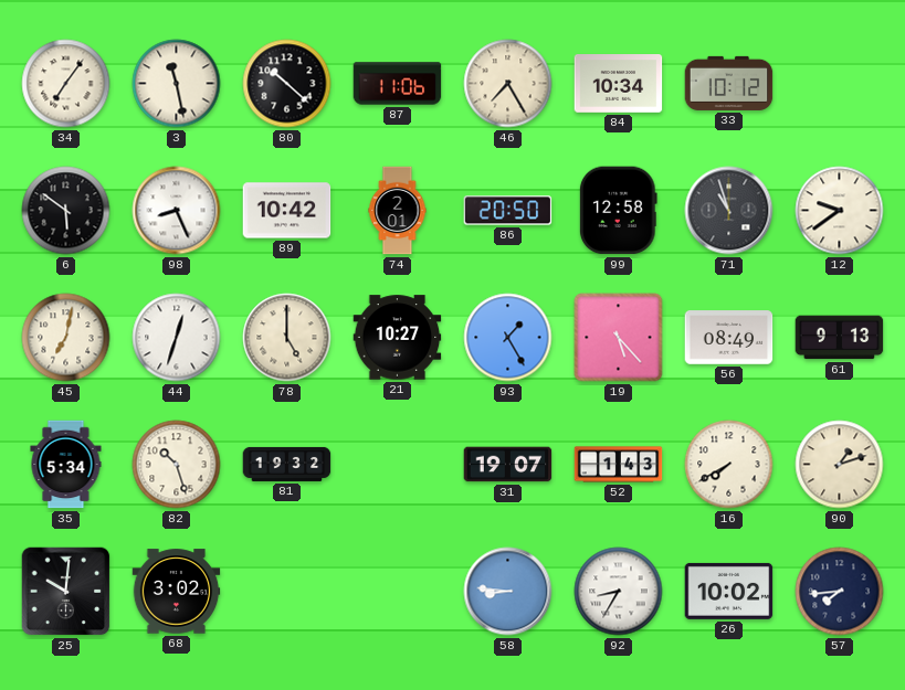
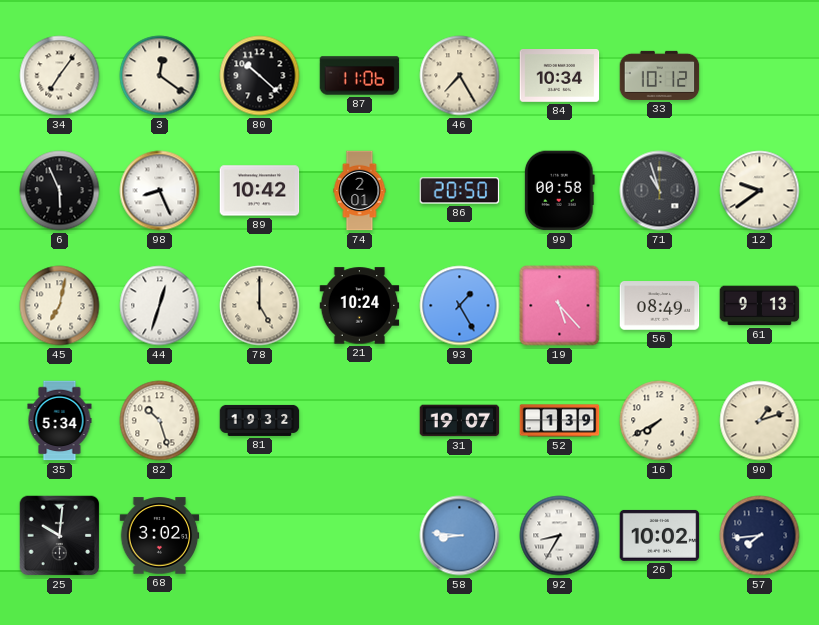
3: 11:28 -> 12:21
6: 5:51 -> 5:56
99: 12:58 -> 00:58
21: 10:27 -> 10:24
52: 1:43 -> 1:39
